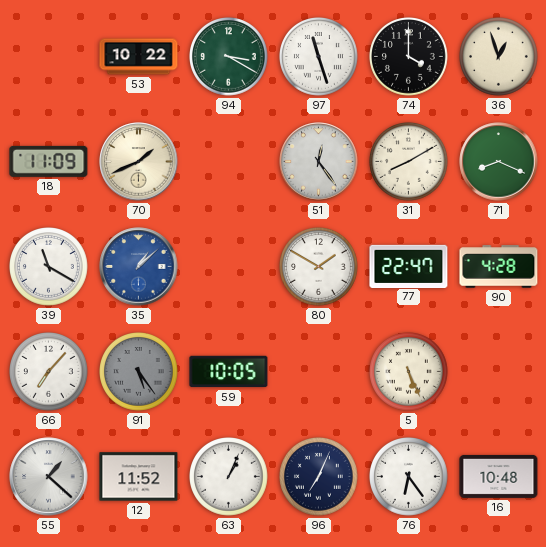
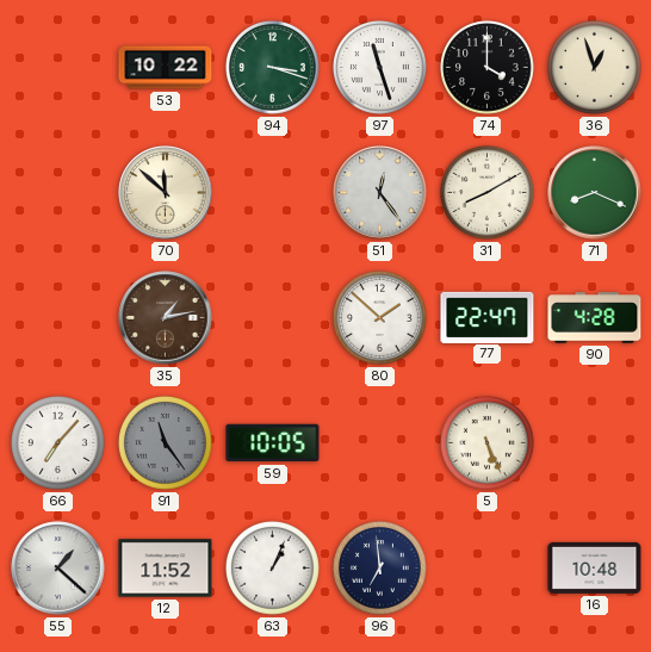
94: 3:20 -> 3:18
18: 11:09 -> none
70: 1:41 -> 11:52
39: 11:20 -> none
35: 1:08 -> 1:13
35 dial: blue -> brown
80: 1:50 -> 1:52
91: 5:24 -> 11:24
96: 7:04 -> 6:59
76: 6:24 -> none
